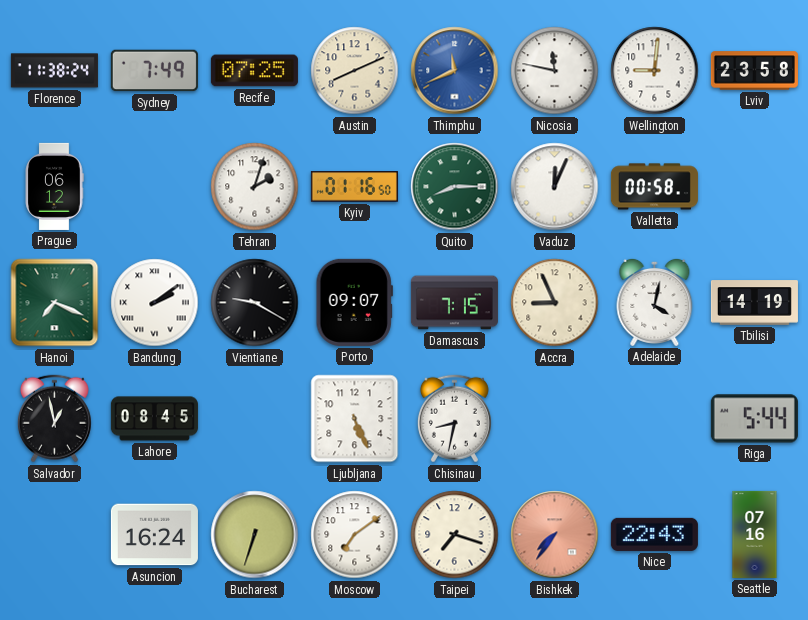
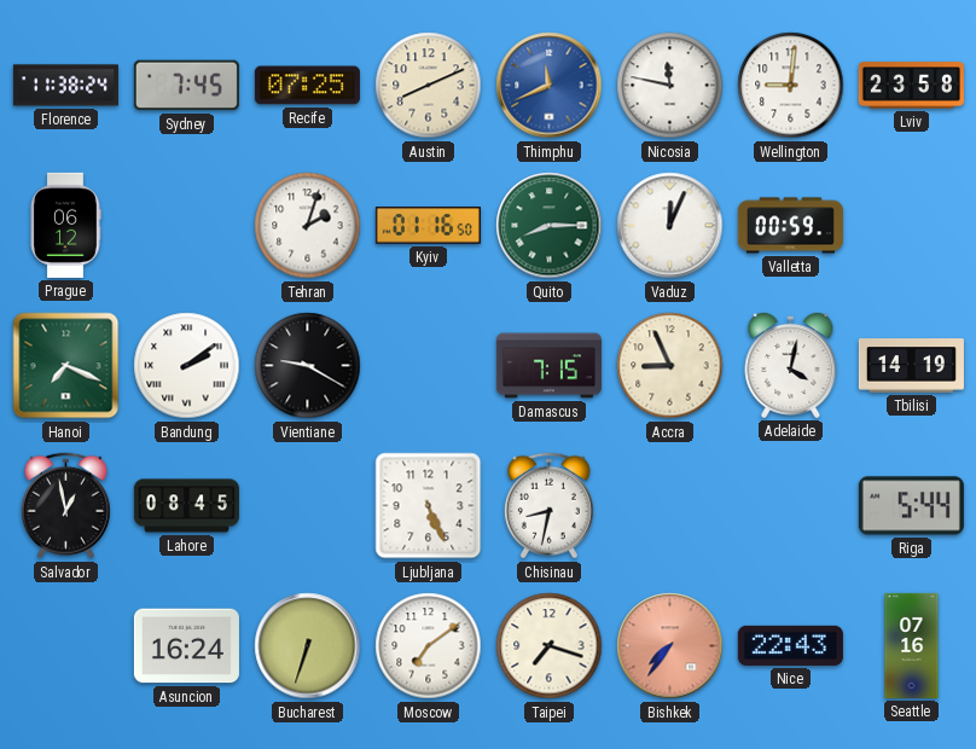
Sydney: 7:49 -> 7:45
Valletta: 00:58 -> 00:59
Porto: 09:07 -> none
